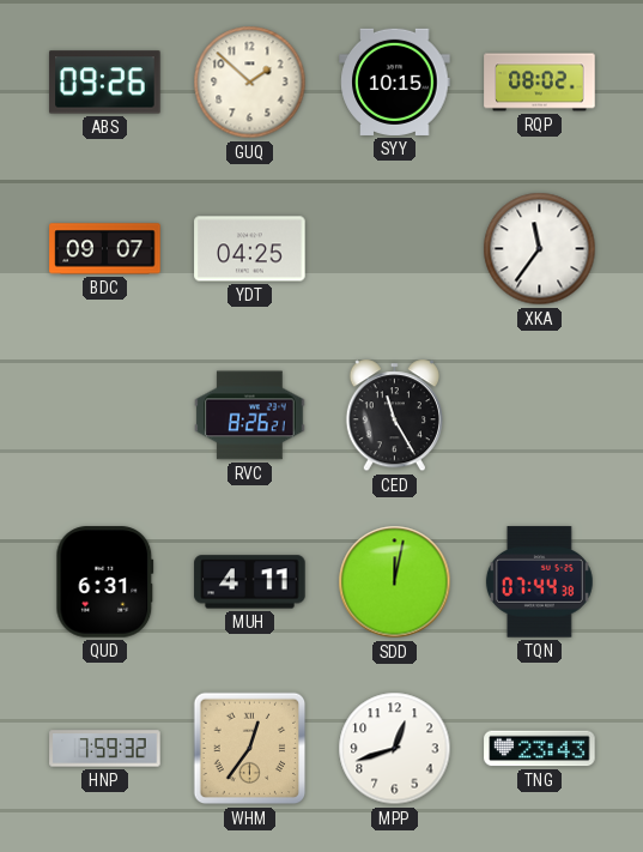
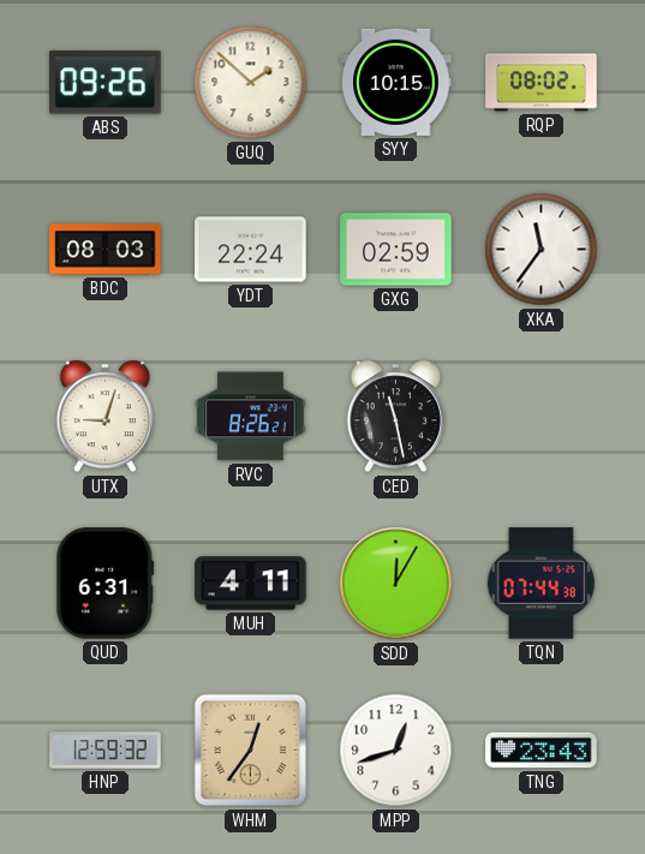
BDC: 09:07 -> 08:03
YDT: 04:25 -> 22:24
GXG: none -> 02:59
UTX: none -> 9:03
CED: 11:25 -> 11:28
SDD: 12:02 -> 12:05
HNP: 7:59 -> 12:59
